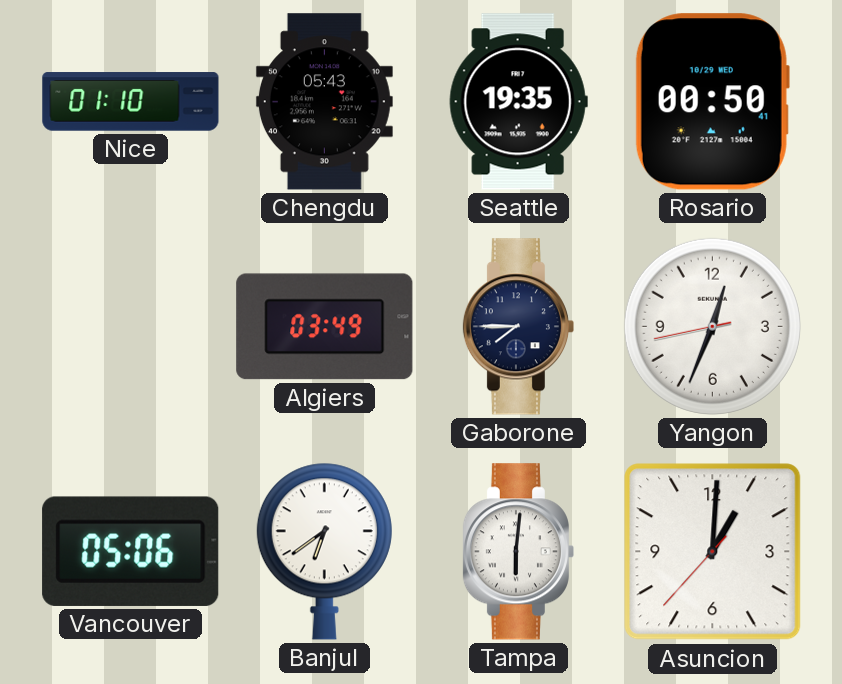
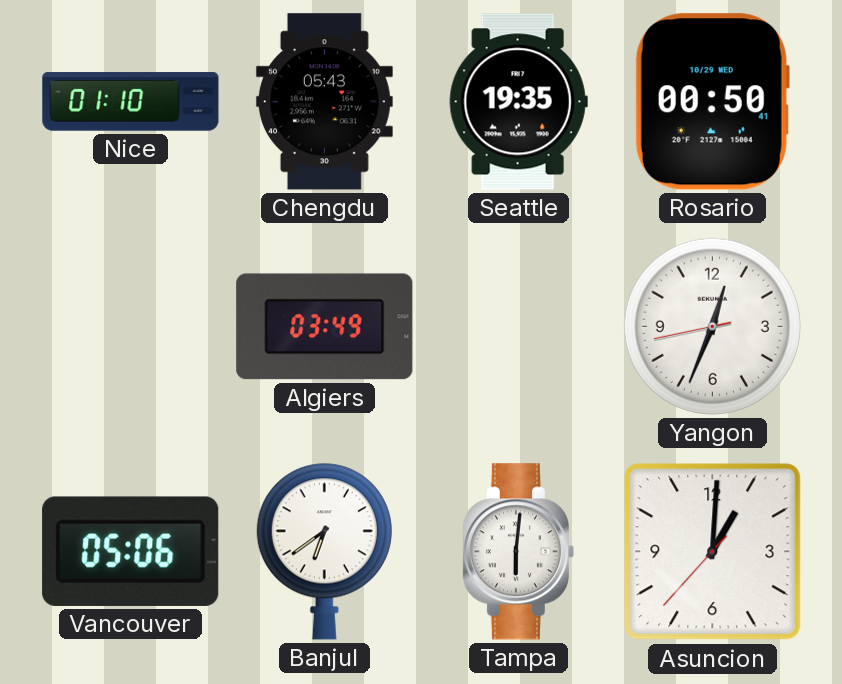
Gaborone: 7:45 -> none
